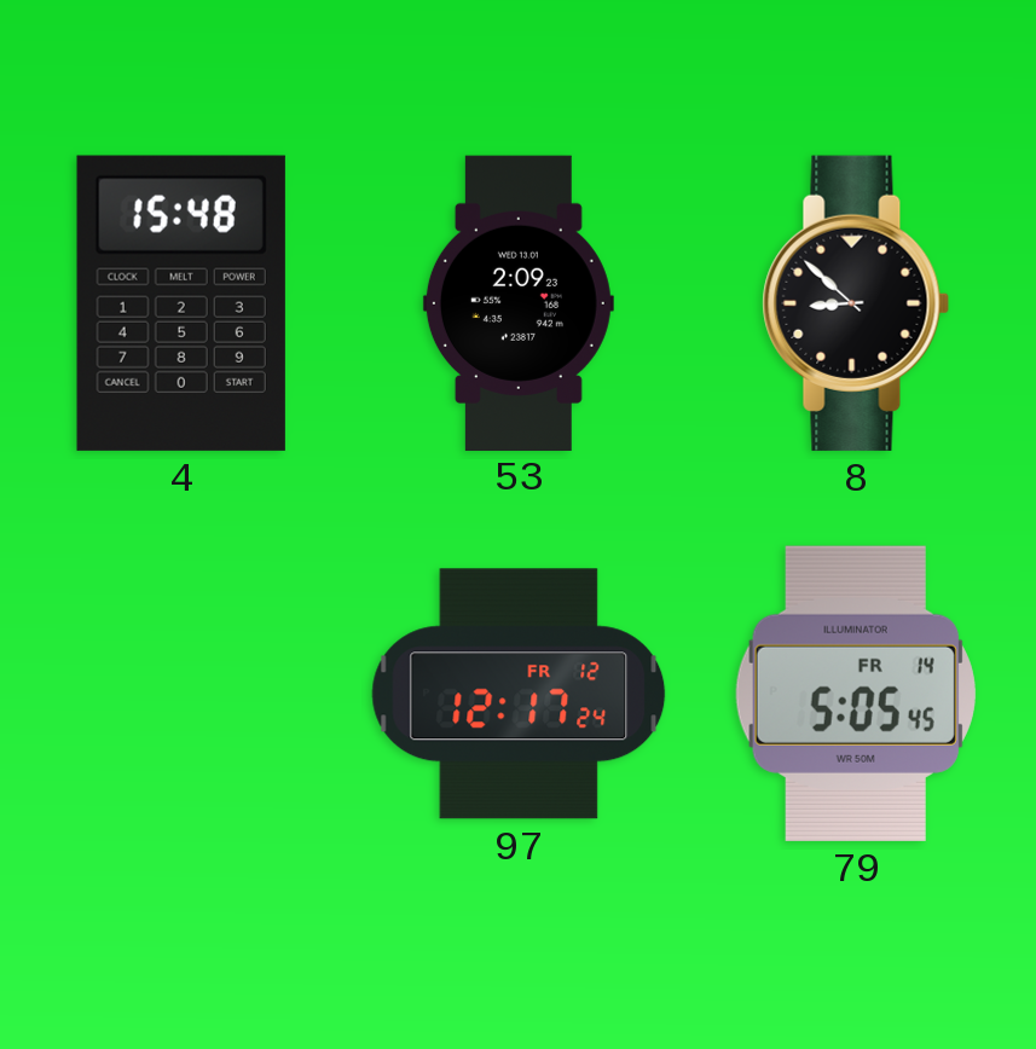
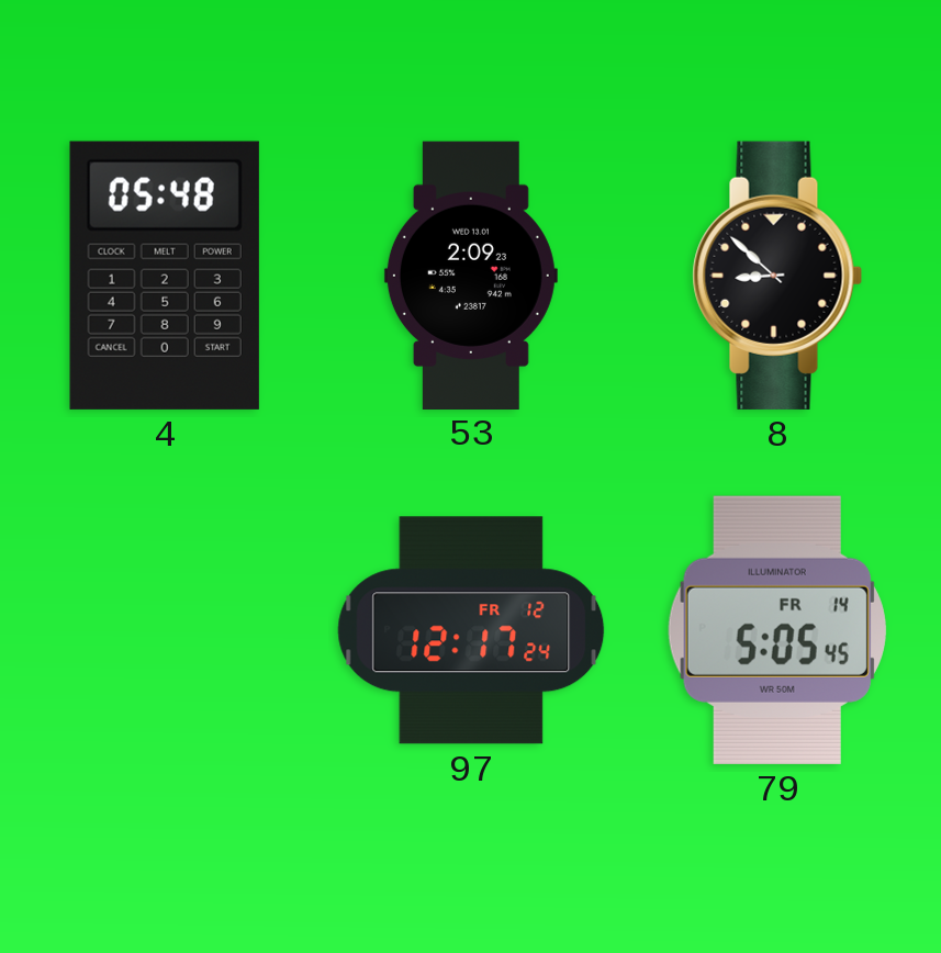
4: 15:48 -> 05:48
